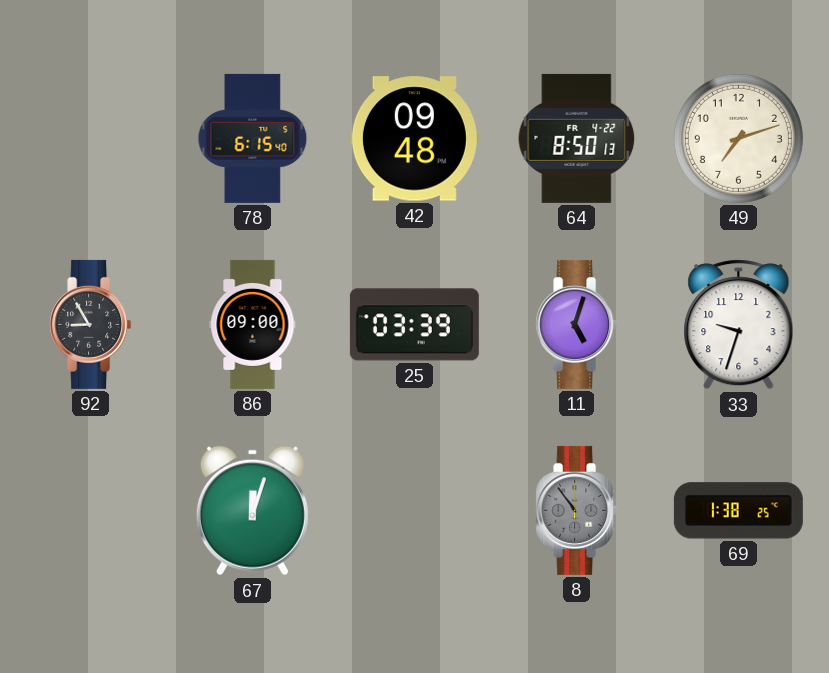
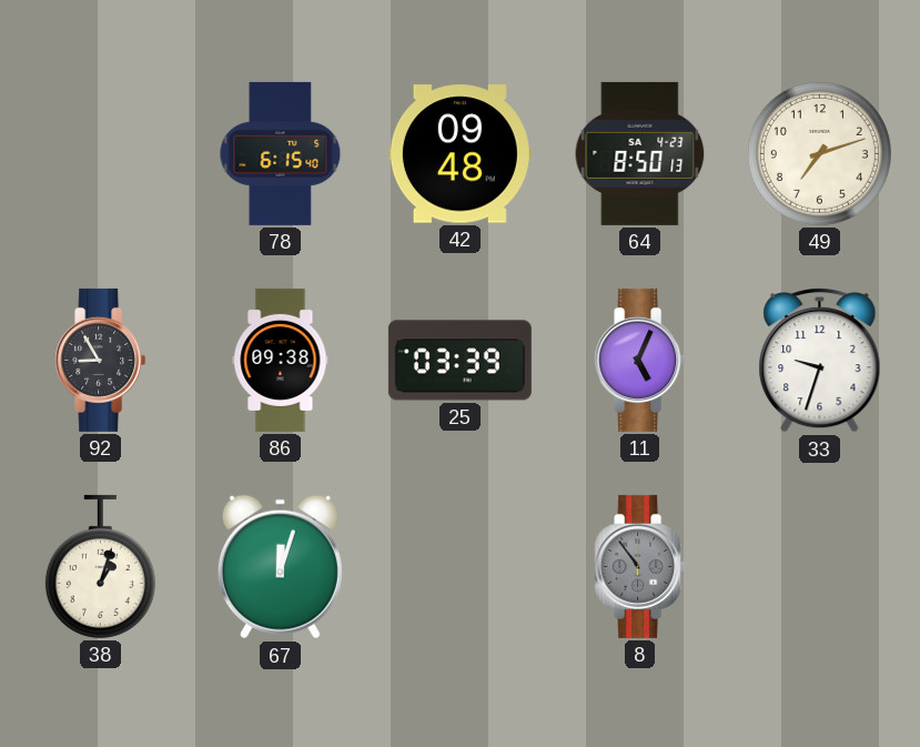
64 date: FR 4-22 -> SA 4-23
86: 09:00 -> 09:38
11: 5:03 -> 5:04
38: none -> 1:03
69: 1:38 -> none
